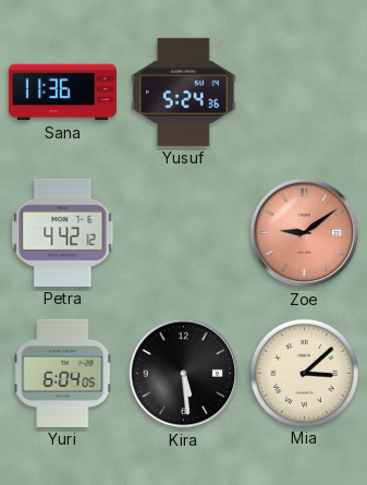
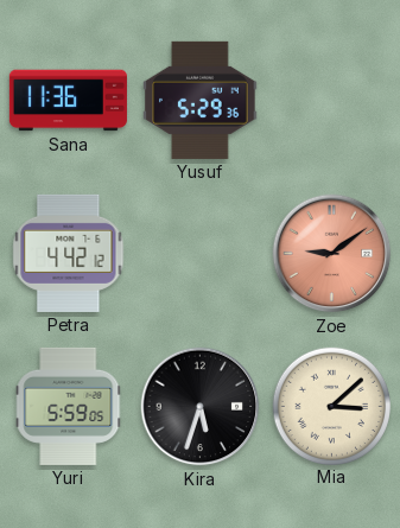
Yusuf: 5:24 -> 5:29
Yuri: 6:04 -> 5:59
Kira: 5:29 -> 5:33
